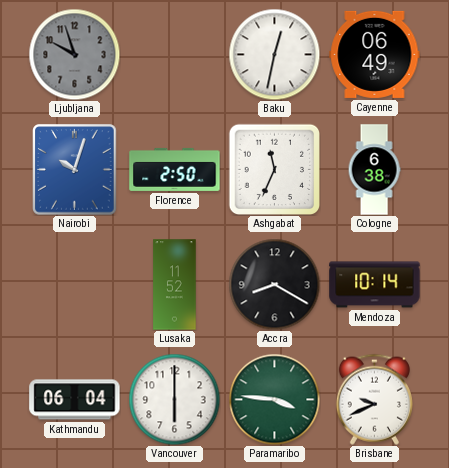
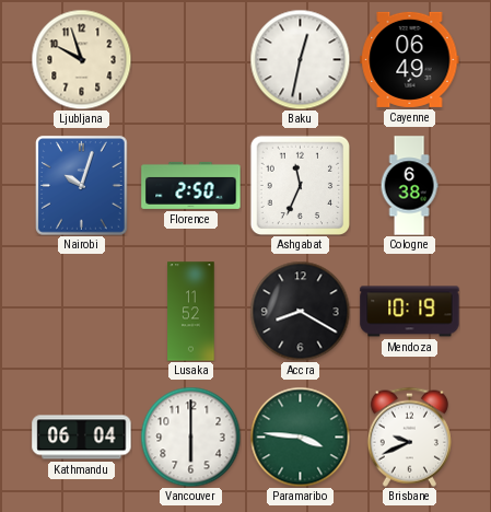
Ljubljana dial: grey -> cream
Mendoza: 10:14 -> 10:19
